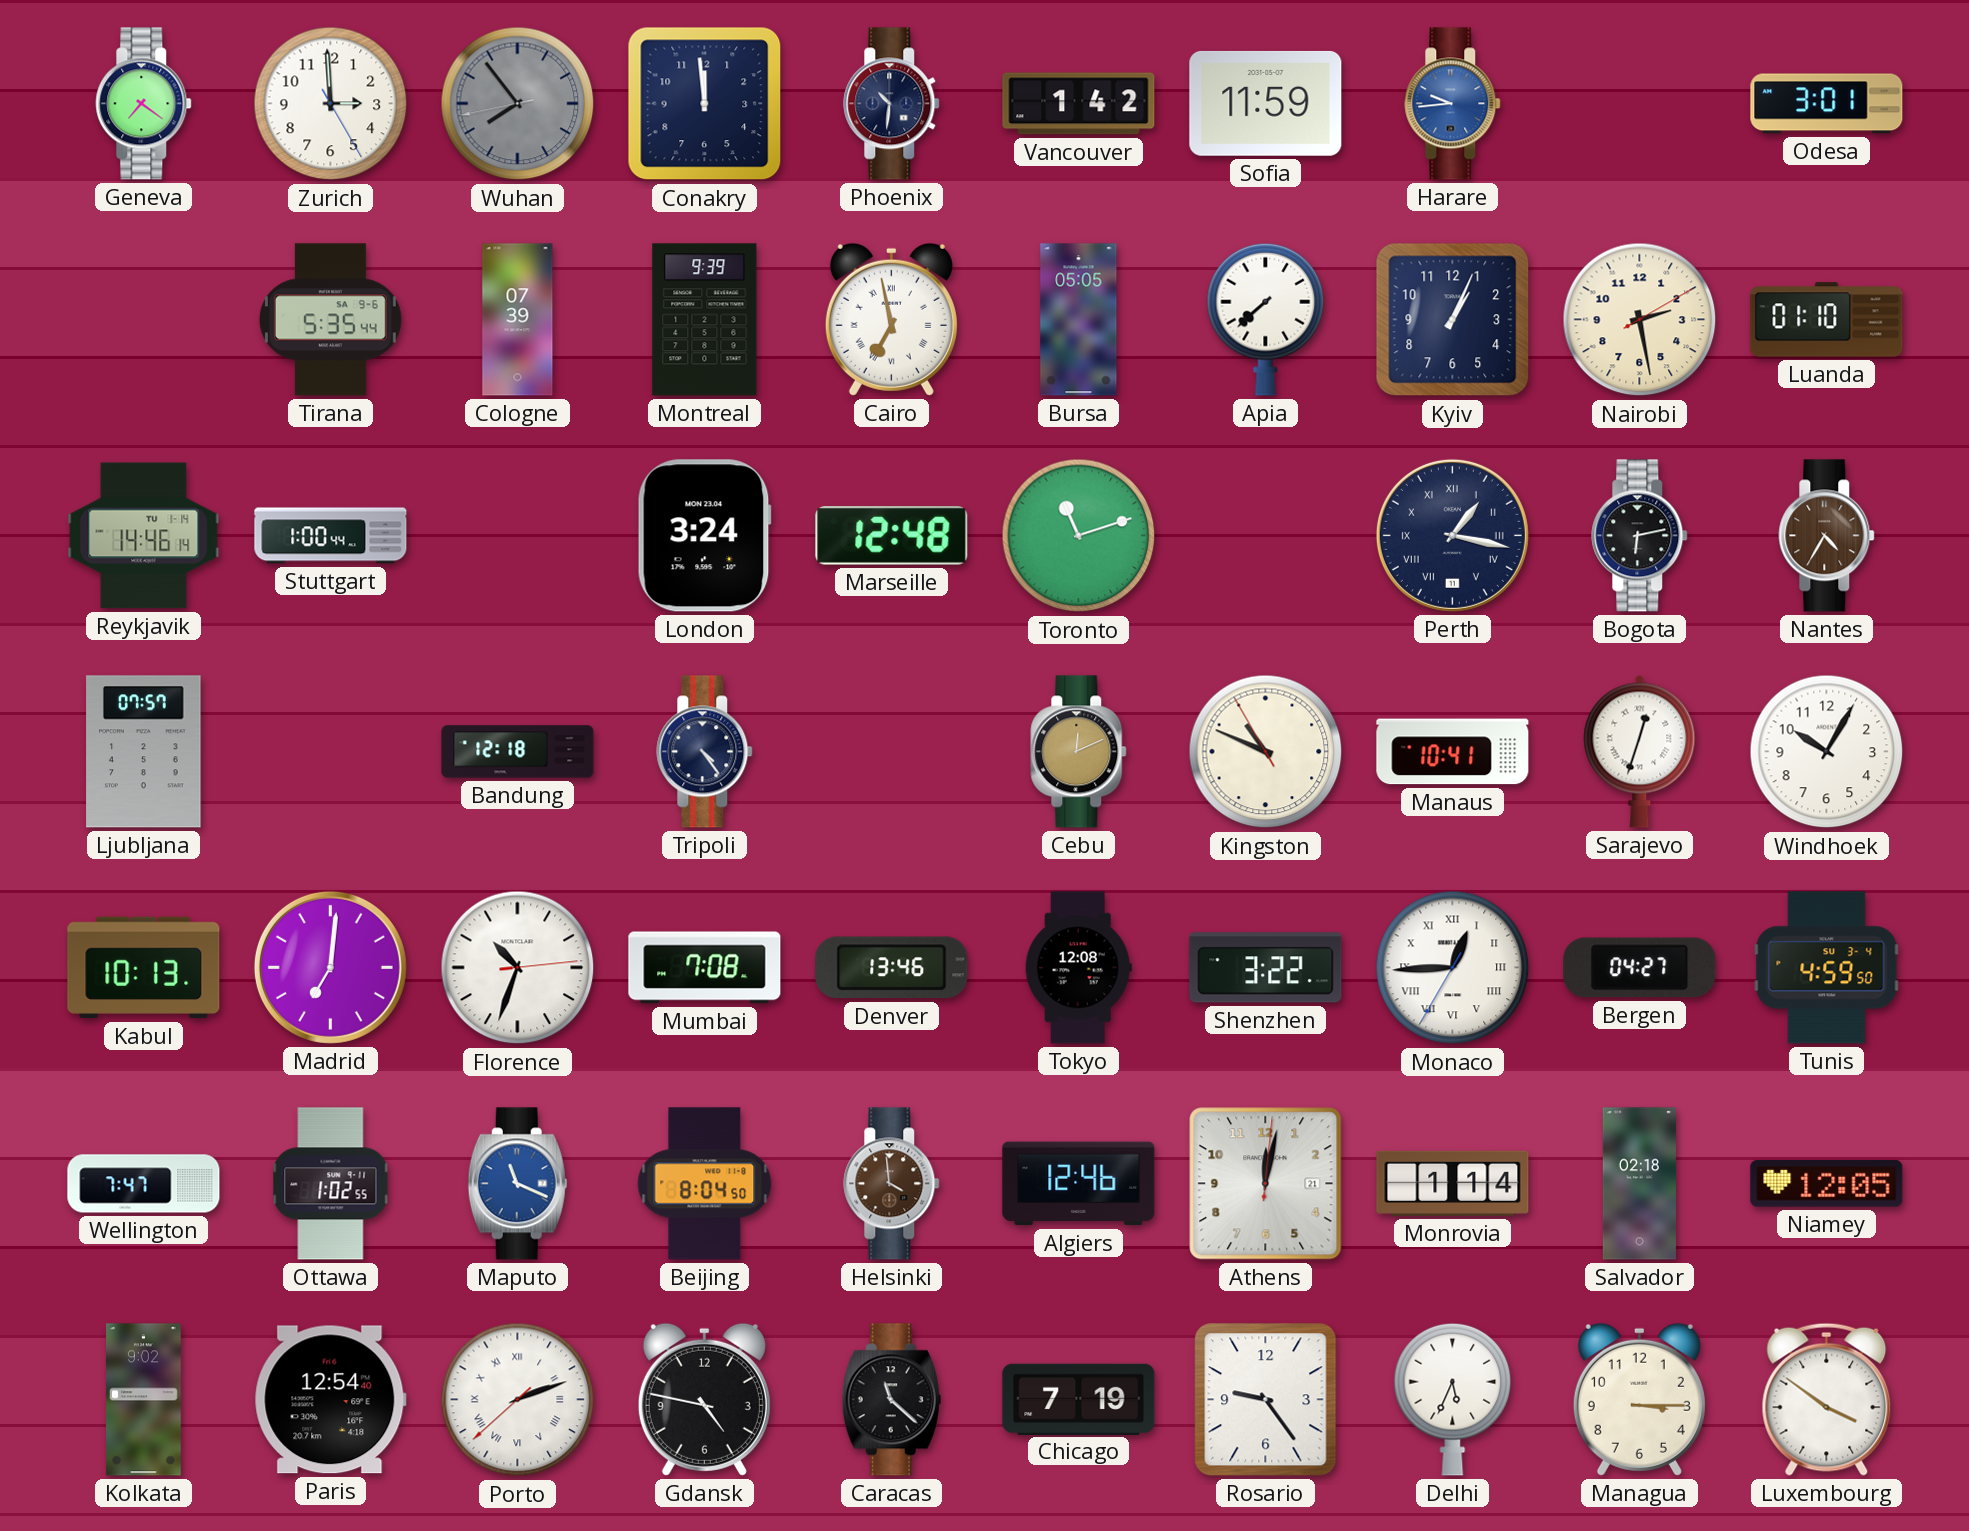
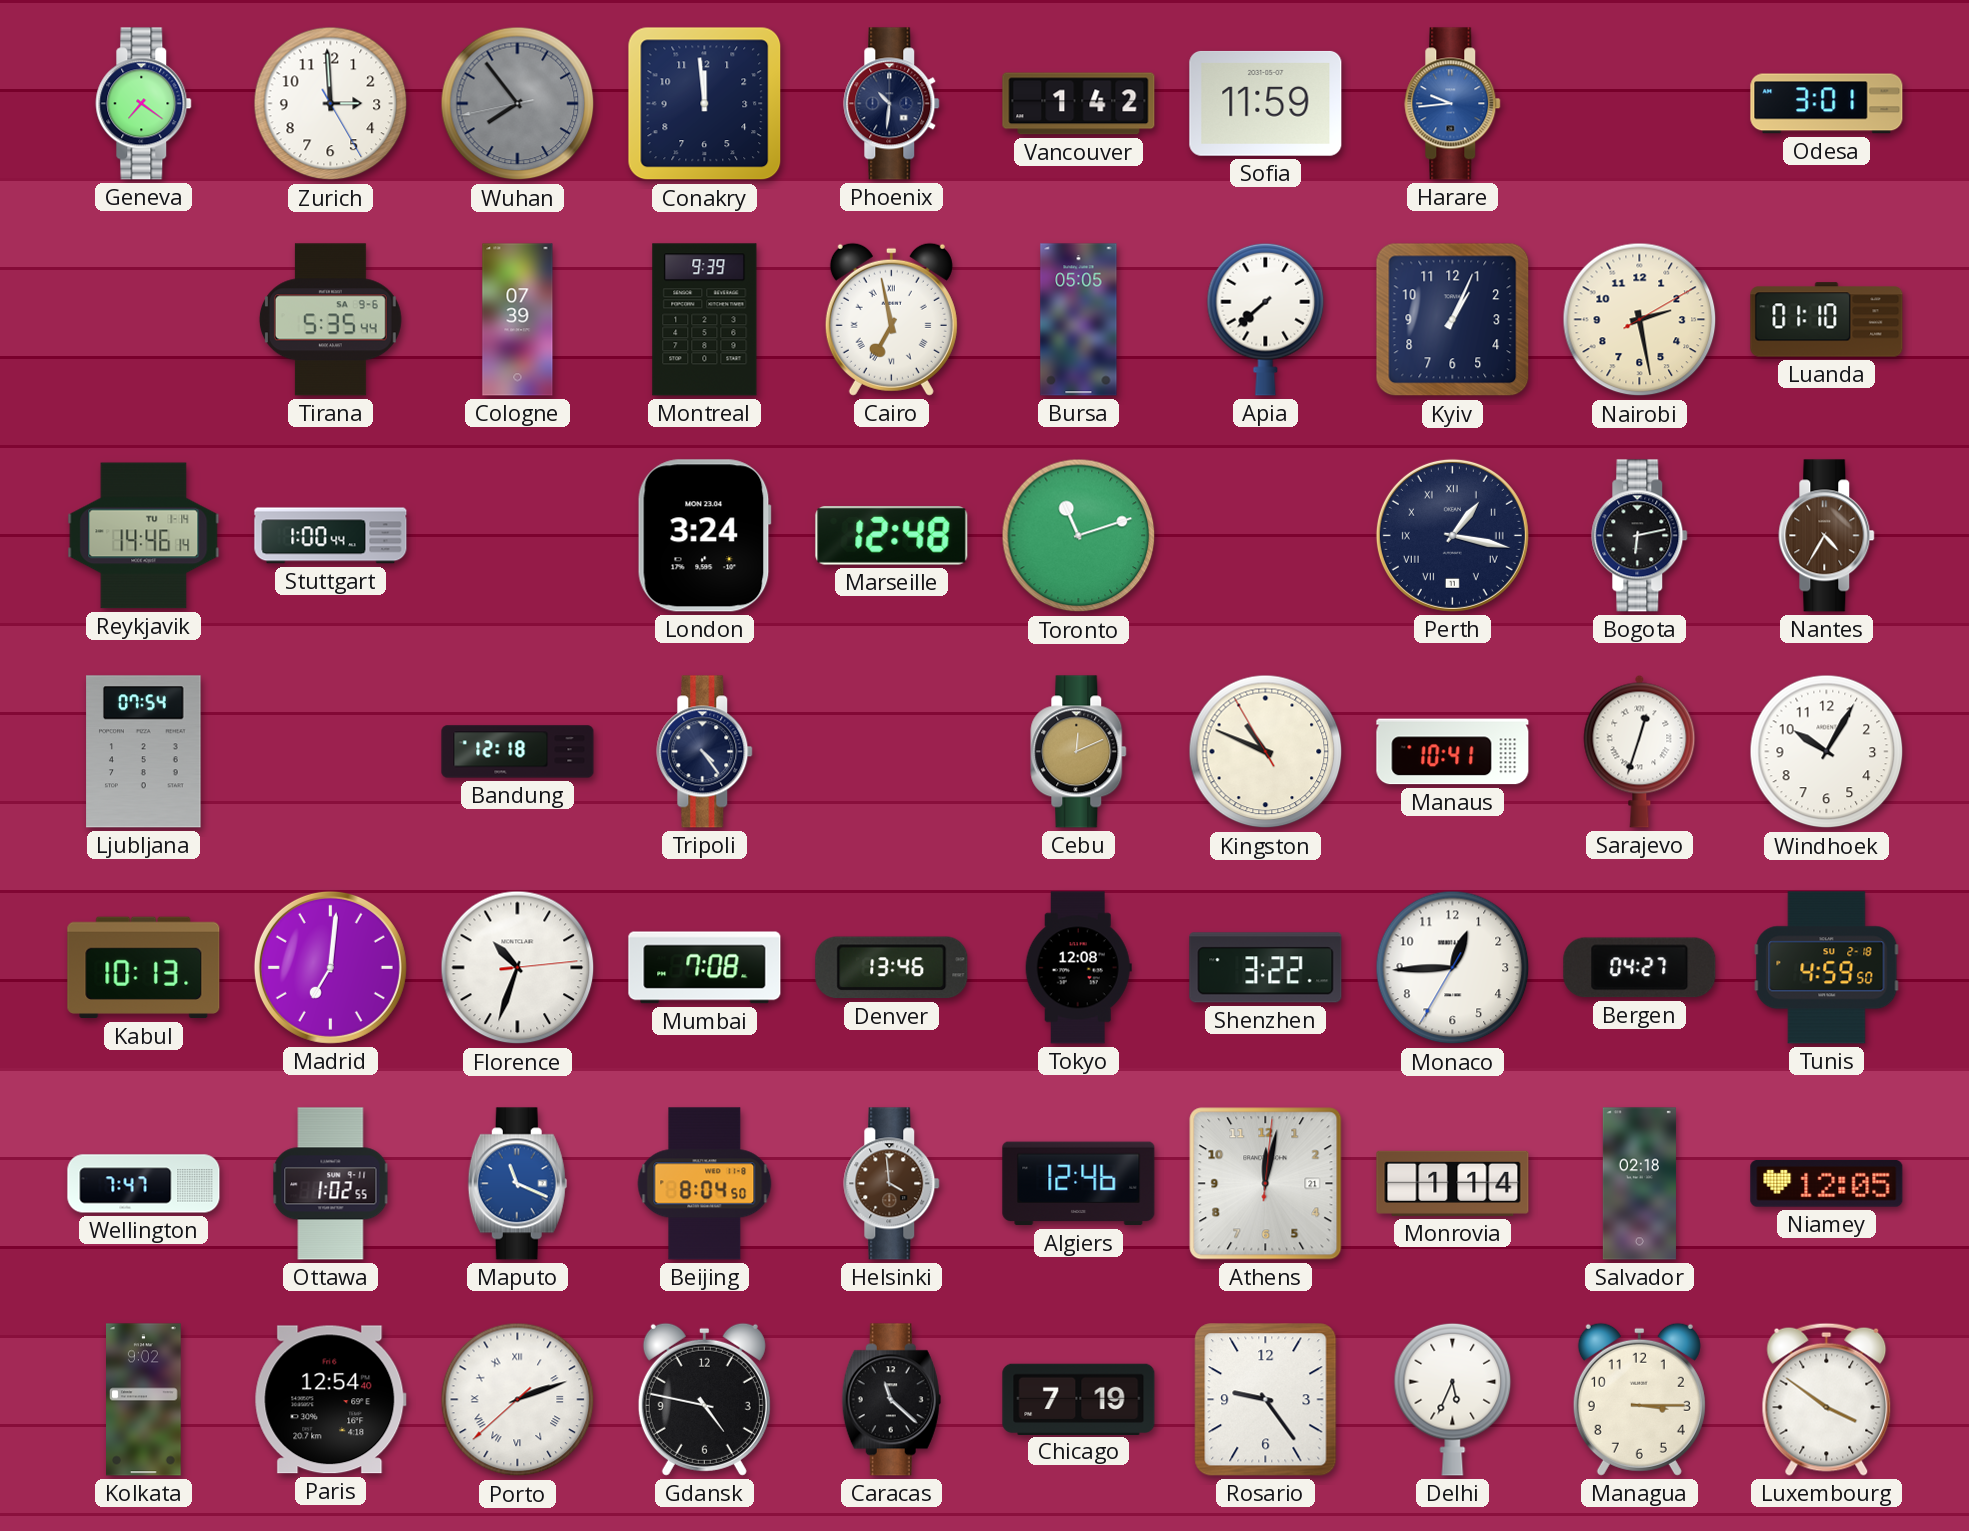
Ljubljana: 07:57 -> 07:54
Monaco numerals: Roman -> Arabic
Tunis date: SU 3-4 -> SU 2-18
